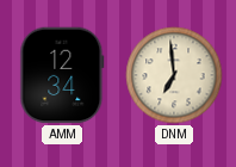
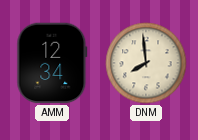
DNM: 6:59 -> 7:59
